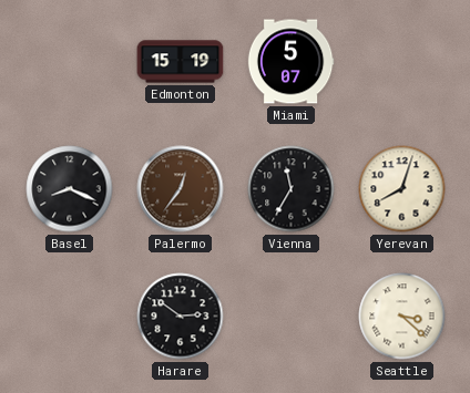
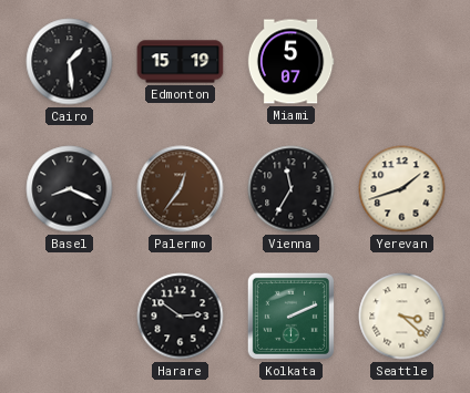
Cairo: none -> 1:29
Yerevan: 8:03 -> 1:42
Kolkata: none -> 2:11
